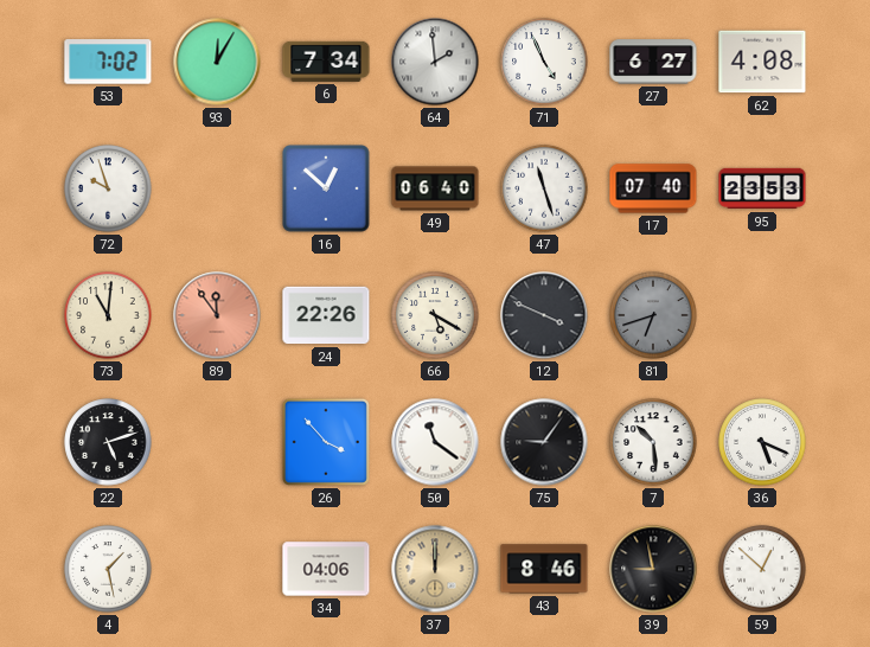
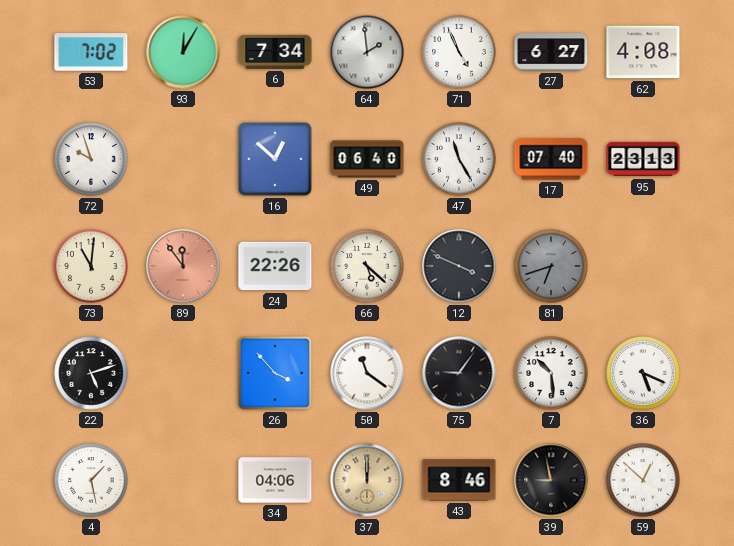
47: 11:27 -> 11:25
95: 23:53 -> 23:13
66: 5:20 -> 5:22
